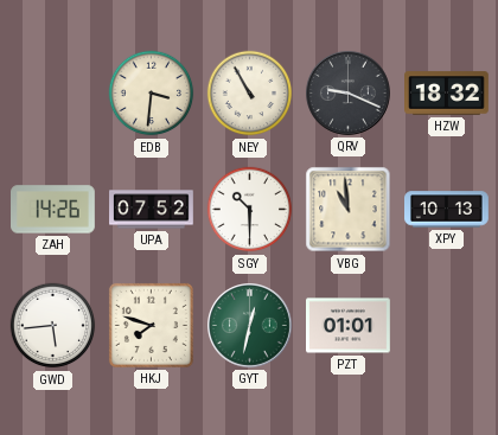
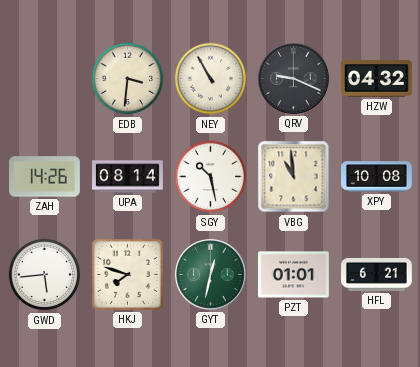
HZW: 18:32 -> 04:32
UPA: 07:52 -> 08:14
SGY: 10:30 -> 10:28
XPY: 10:13 -> 10:08
HFL: none -> 6:21
